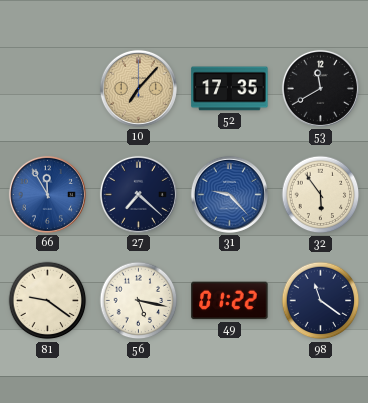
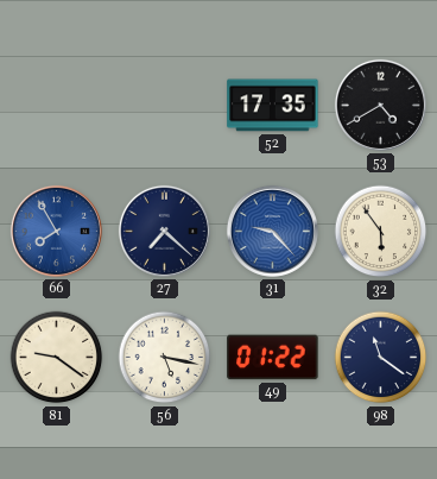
10: 7:07 -> none
53: 11:40 -> 4:40
66: 11:55 -> 7:55
